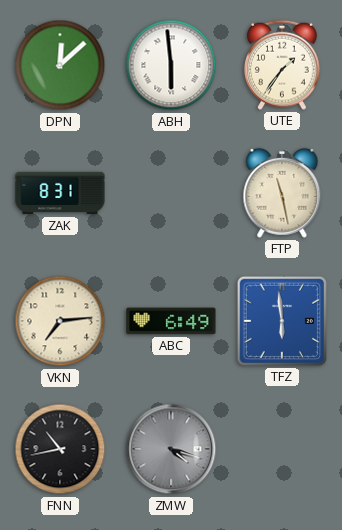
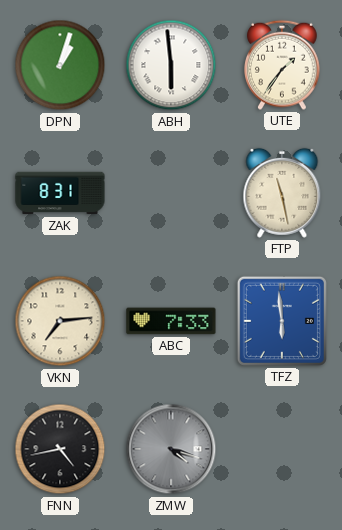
DPN: 12:08 -> 1:03
ABC: 6:49 -> 7:33
FNN: 10:43 -> 4:43
